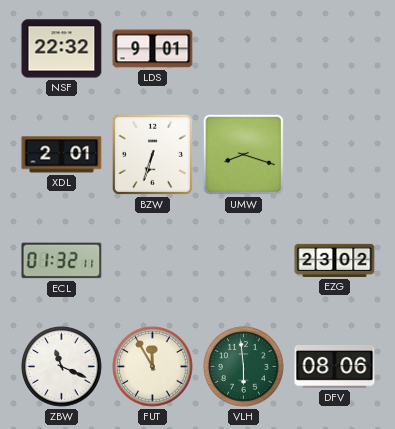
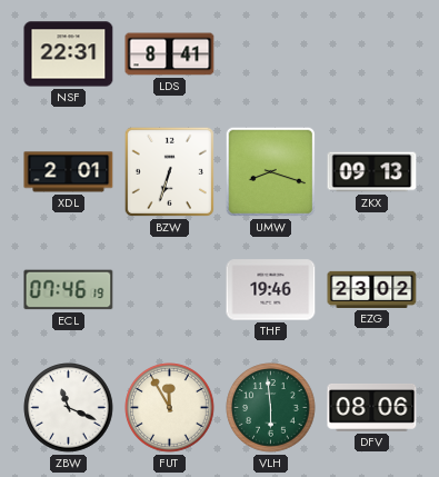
NSF: 22:32 -> 22:31
LDS: 9:01 -> 8:41
ZKX: none -> 09:13
ECL: 01:32 -> 07:46
THF: none -> 19:46
